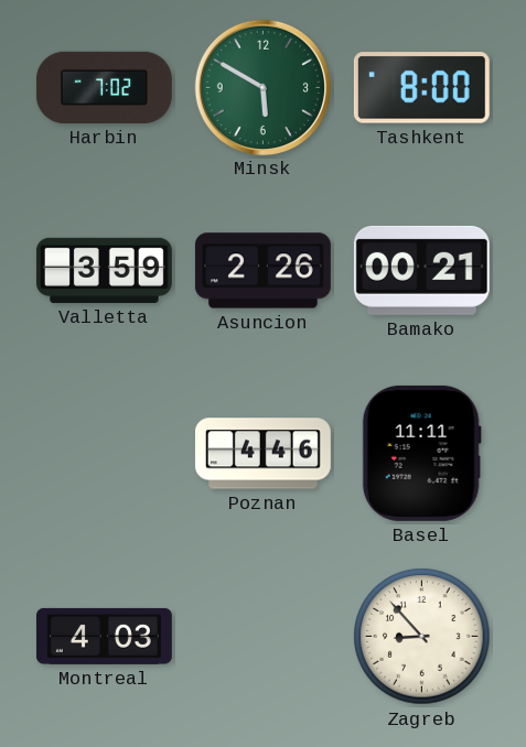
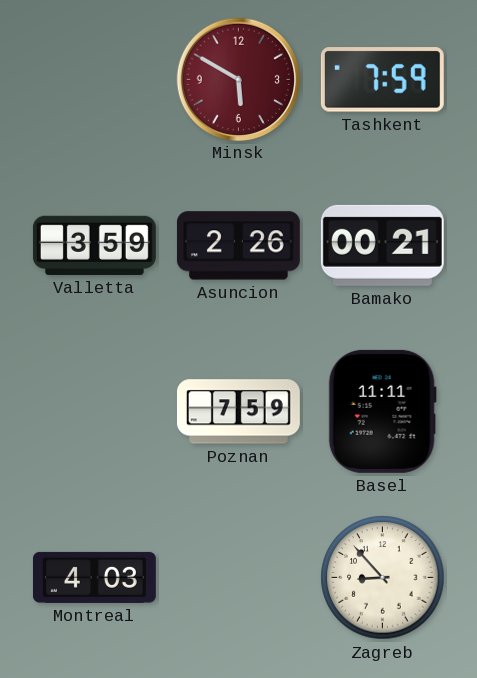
Harbin: 7:02 -> none
Minsk dial: green -> burgundy
Tashkent: 8:00 -> 7:59
Poznan: 4:46 -> 7:59
